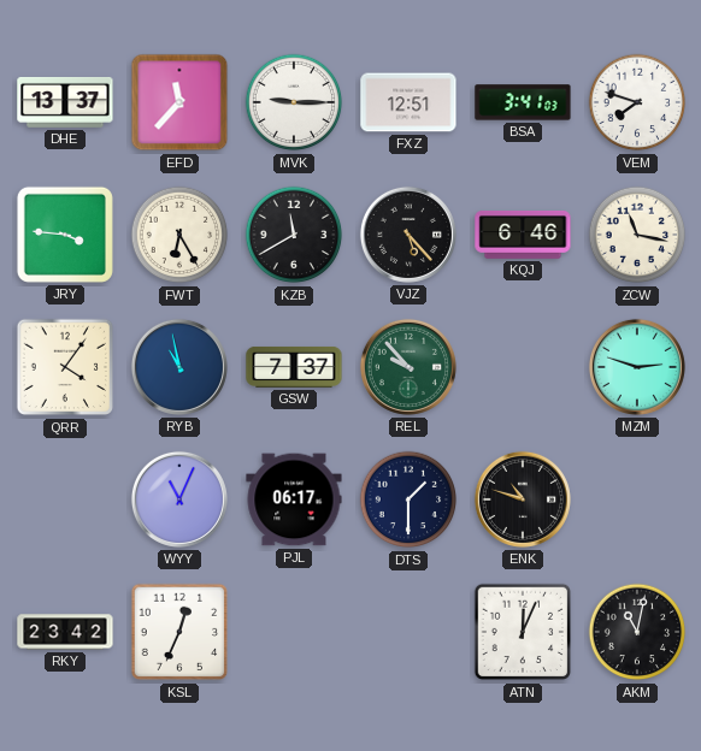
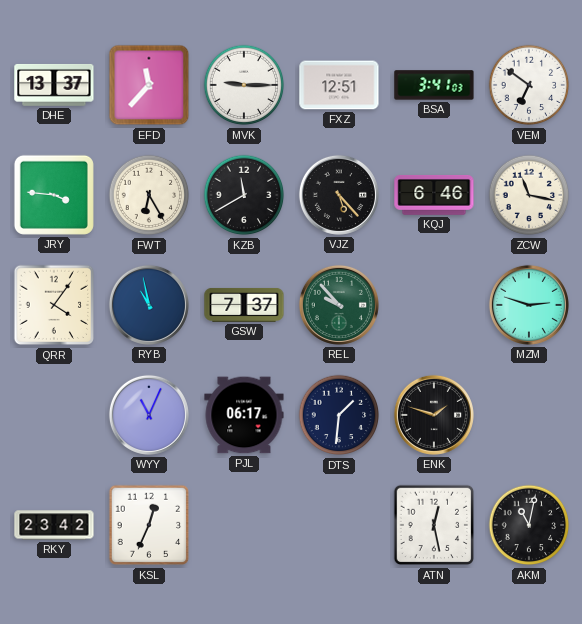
VEM: 7:48 -> 6:51
DTS: 1:30 -> 1:31
ENK: 10:48 -> 1:48
ATN: 12:04 -> 12:28
